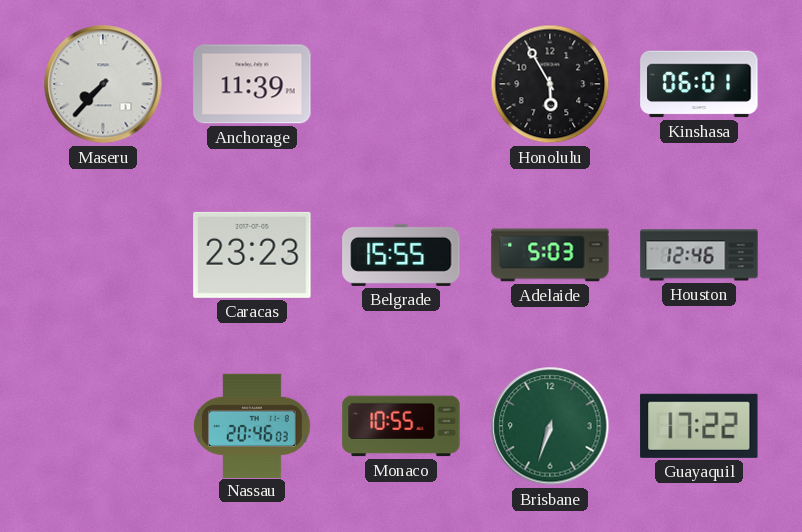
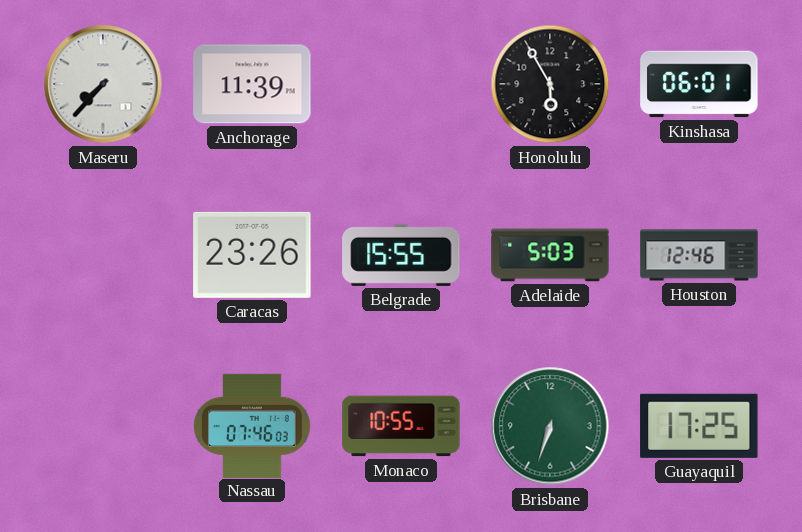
Caracas: 23:23 -> 23:26
Nassau: 20:46 -> 07:46
Guayaquil: 17:22 -> 17:25
